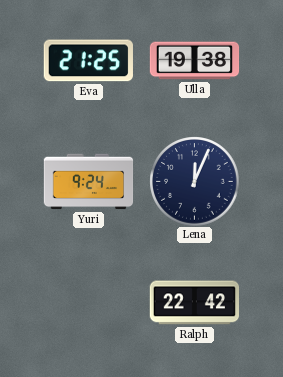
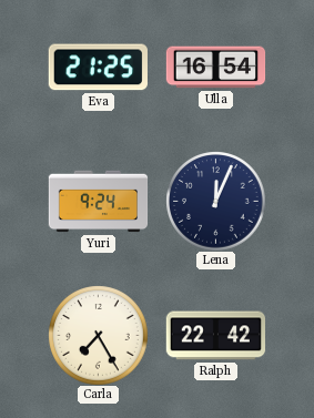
Ulla: 19:38 -> 16:54
Carla: none -> 7:25
